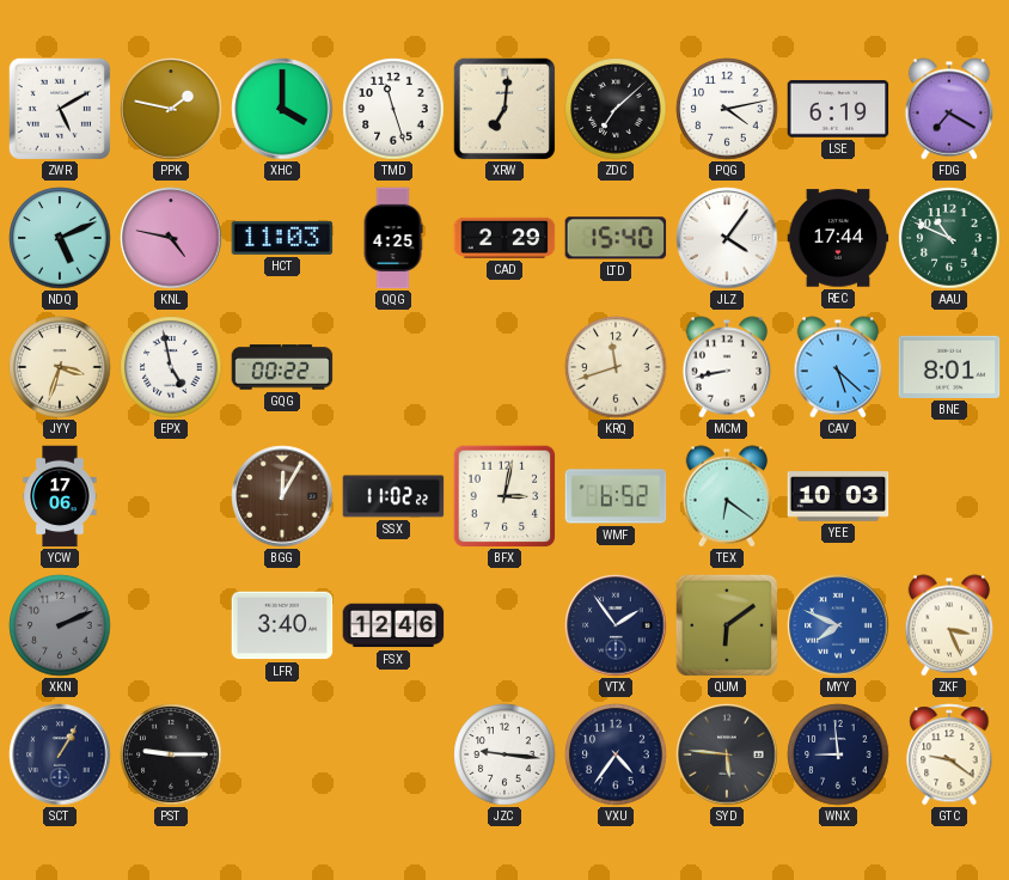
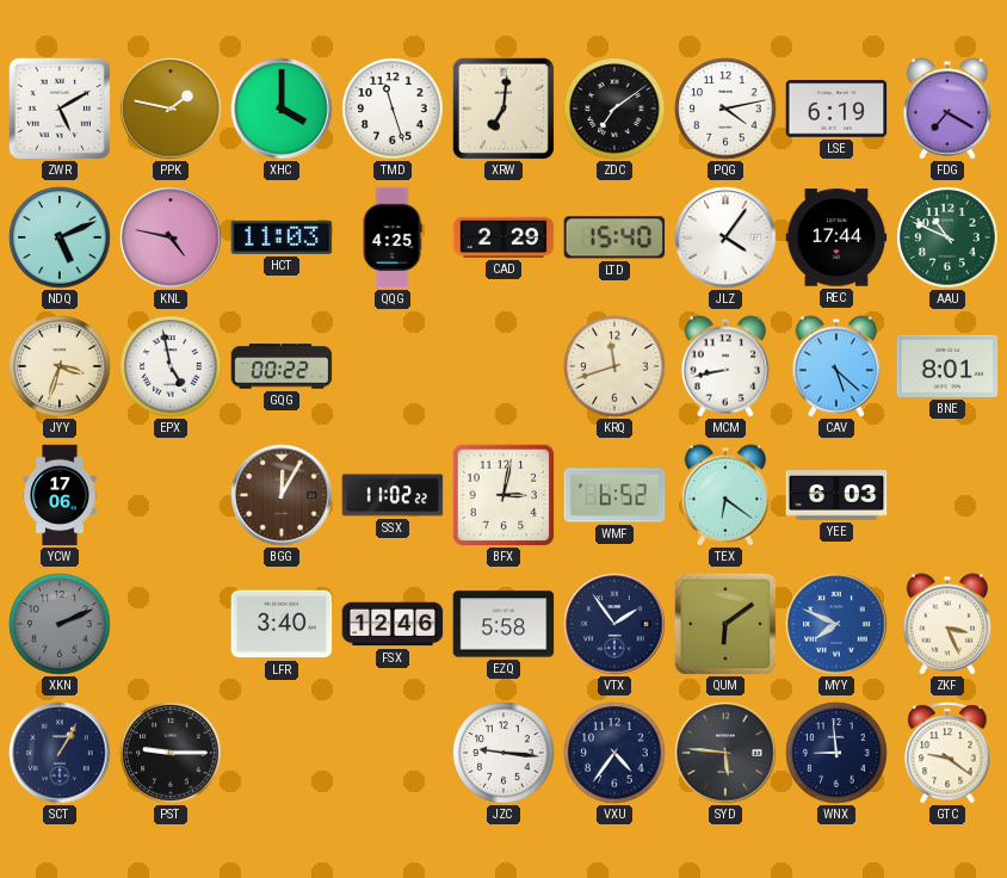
ZDC: 7:08 -> 7:09
YEE: 10:03 -> 6:03
EZQ: none -> 5:58
